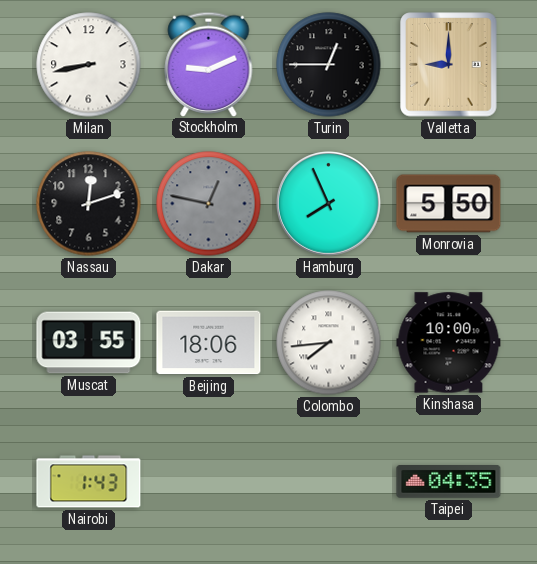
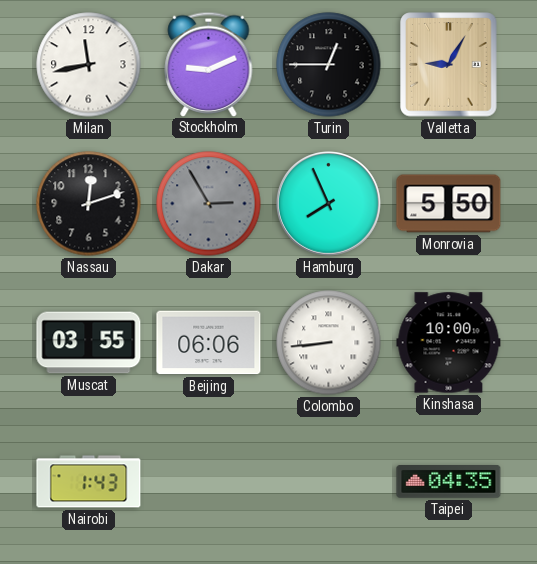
Milan: 8:43 -> 11:43
Valletta: 9:00 -> 9:05
Dakar: 12:47 -> 2:55
Beijing: 18:06 -> 06:06
Colombo: 7:44 -> 8:44
